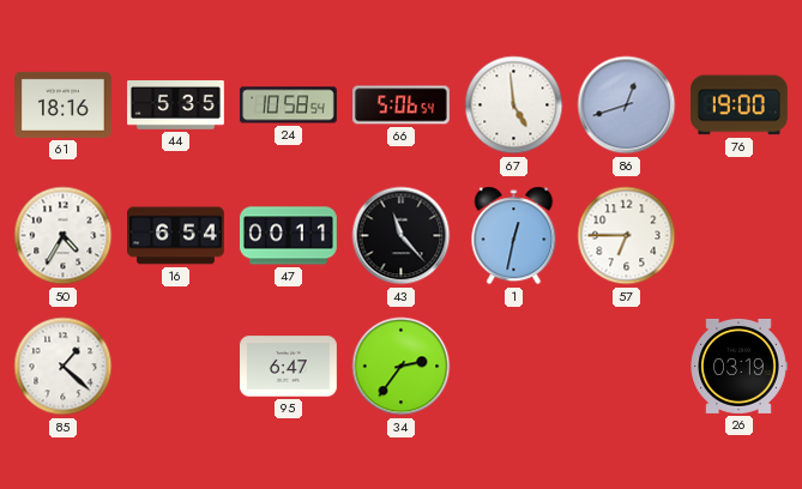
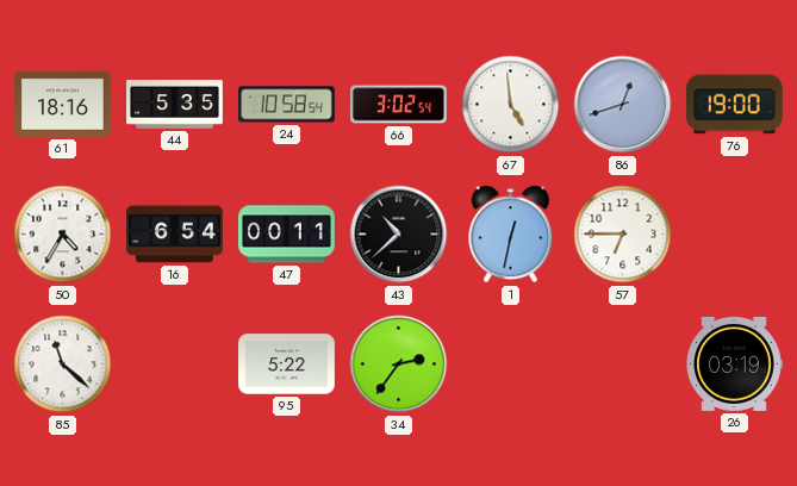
66: 5:06 -> 3:02
43: 11:23 -> 10:38
85: 1:22 -> 11:22
95: 6:47 -> 5:22
